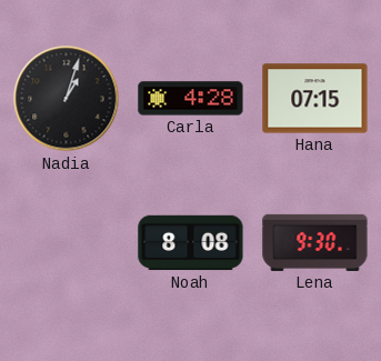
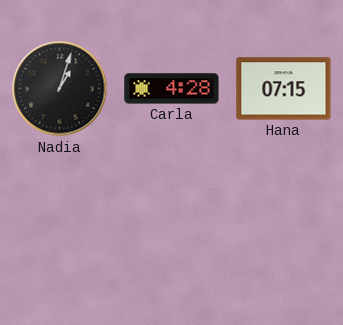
Noah: 8:08 -> none
Lena: 9:30 -> none
